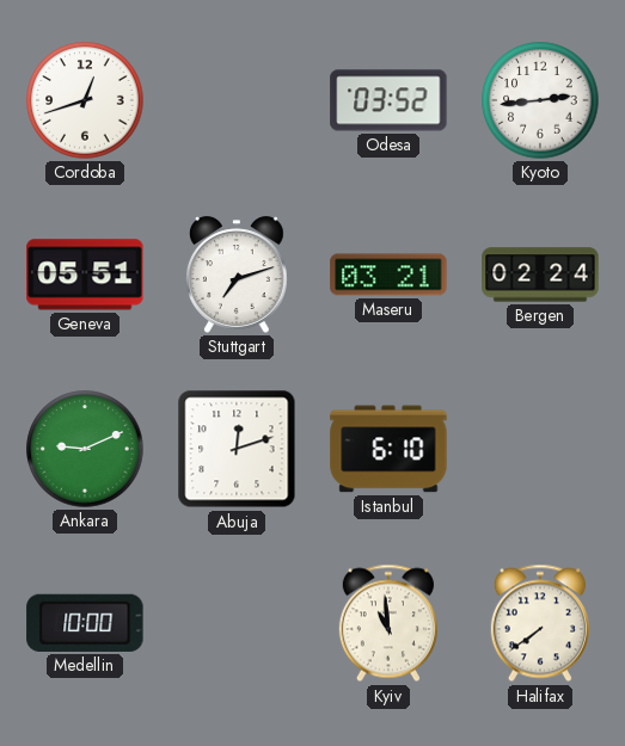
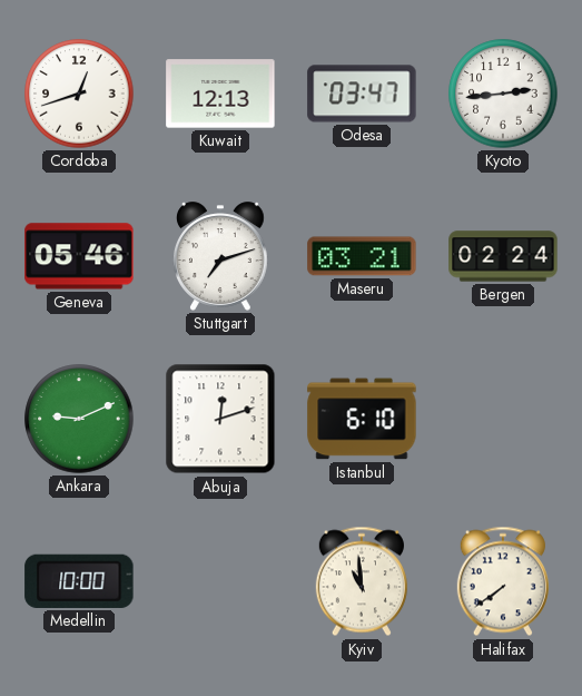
Kuwait: none -> 12:13
Odesa: 03:52 -> 03:47
Geneva: 05:51 -> 05:46
